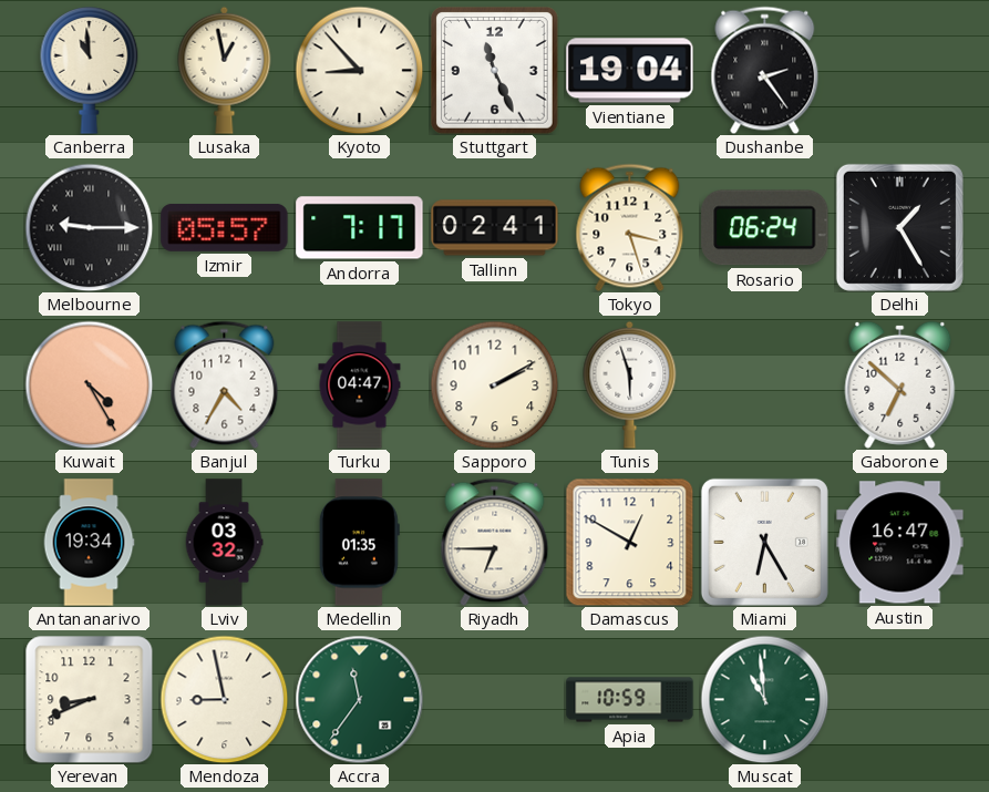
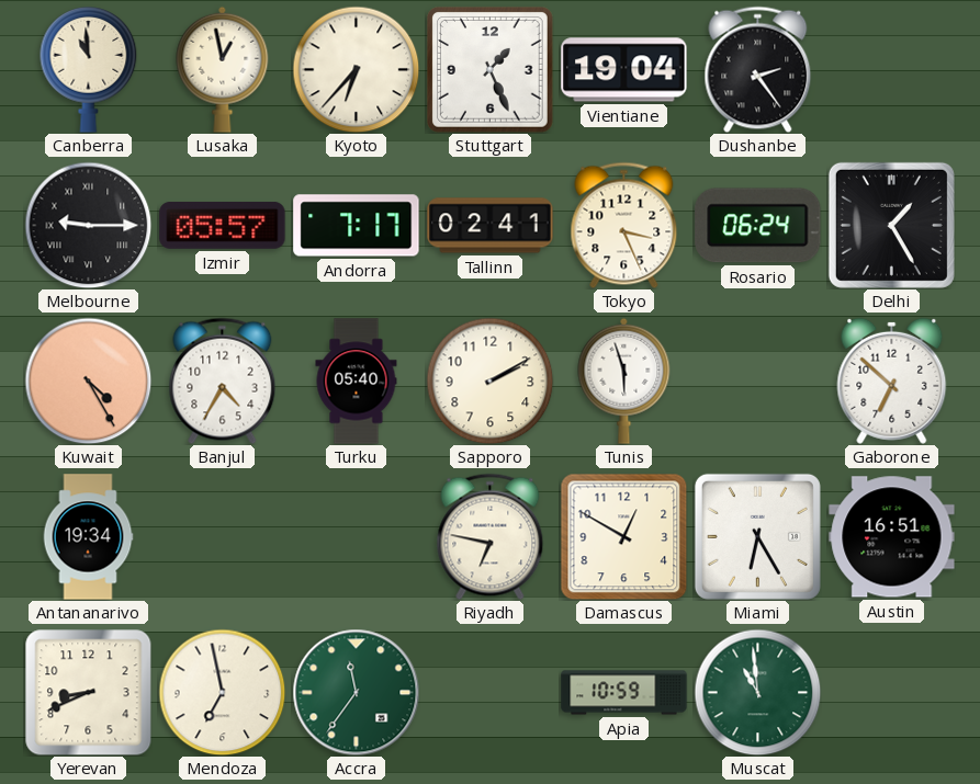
Kyoto: 8:53 -> 6:37
Stuttgart: 11:26 -> 1:26
Tokyo: 3:27 -> 3:26
Turku: 04:47 -> 05:40
Lviv: 03:32 -> none
Medellin: 01:35 -> none
Riyadh: 6:45 -> 6:47
Austin: 16:47 -> 16:51
Mendoza: 8:58 -> 6:58
